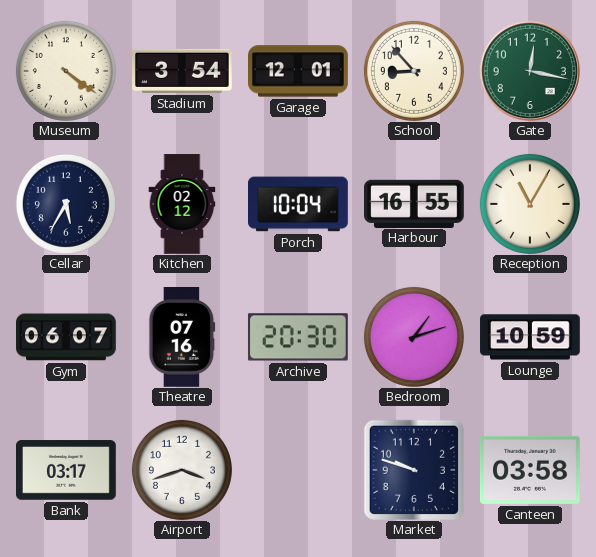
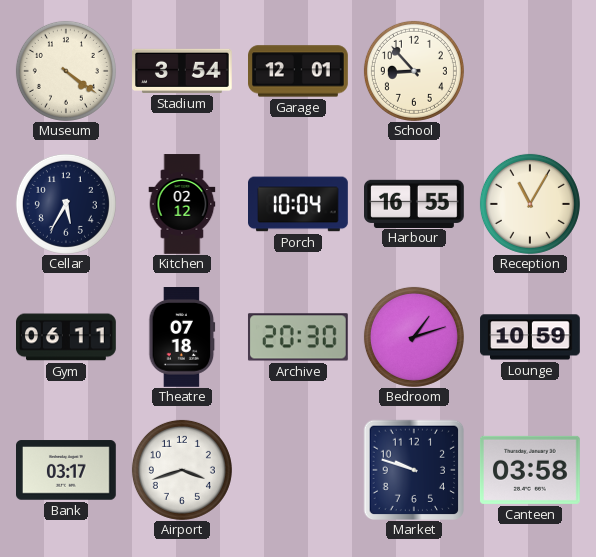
Gate: 12:17 -> none
Gym: 06:07 -> 06:11
Theatre: 07:16 -> 07:18
